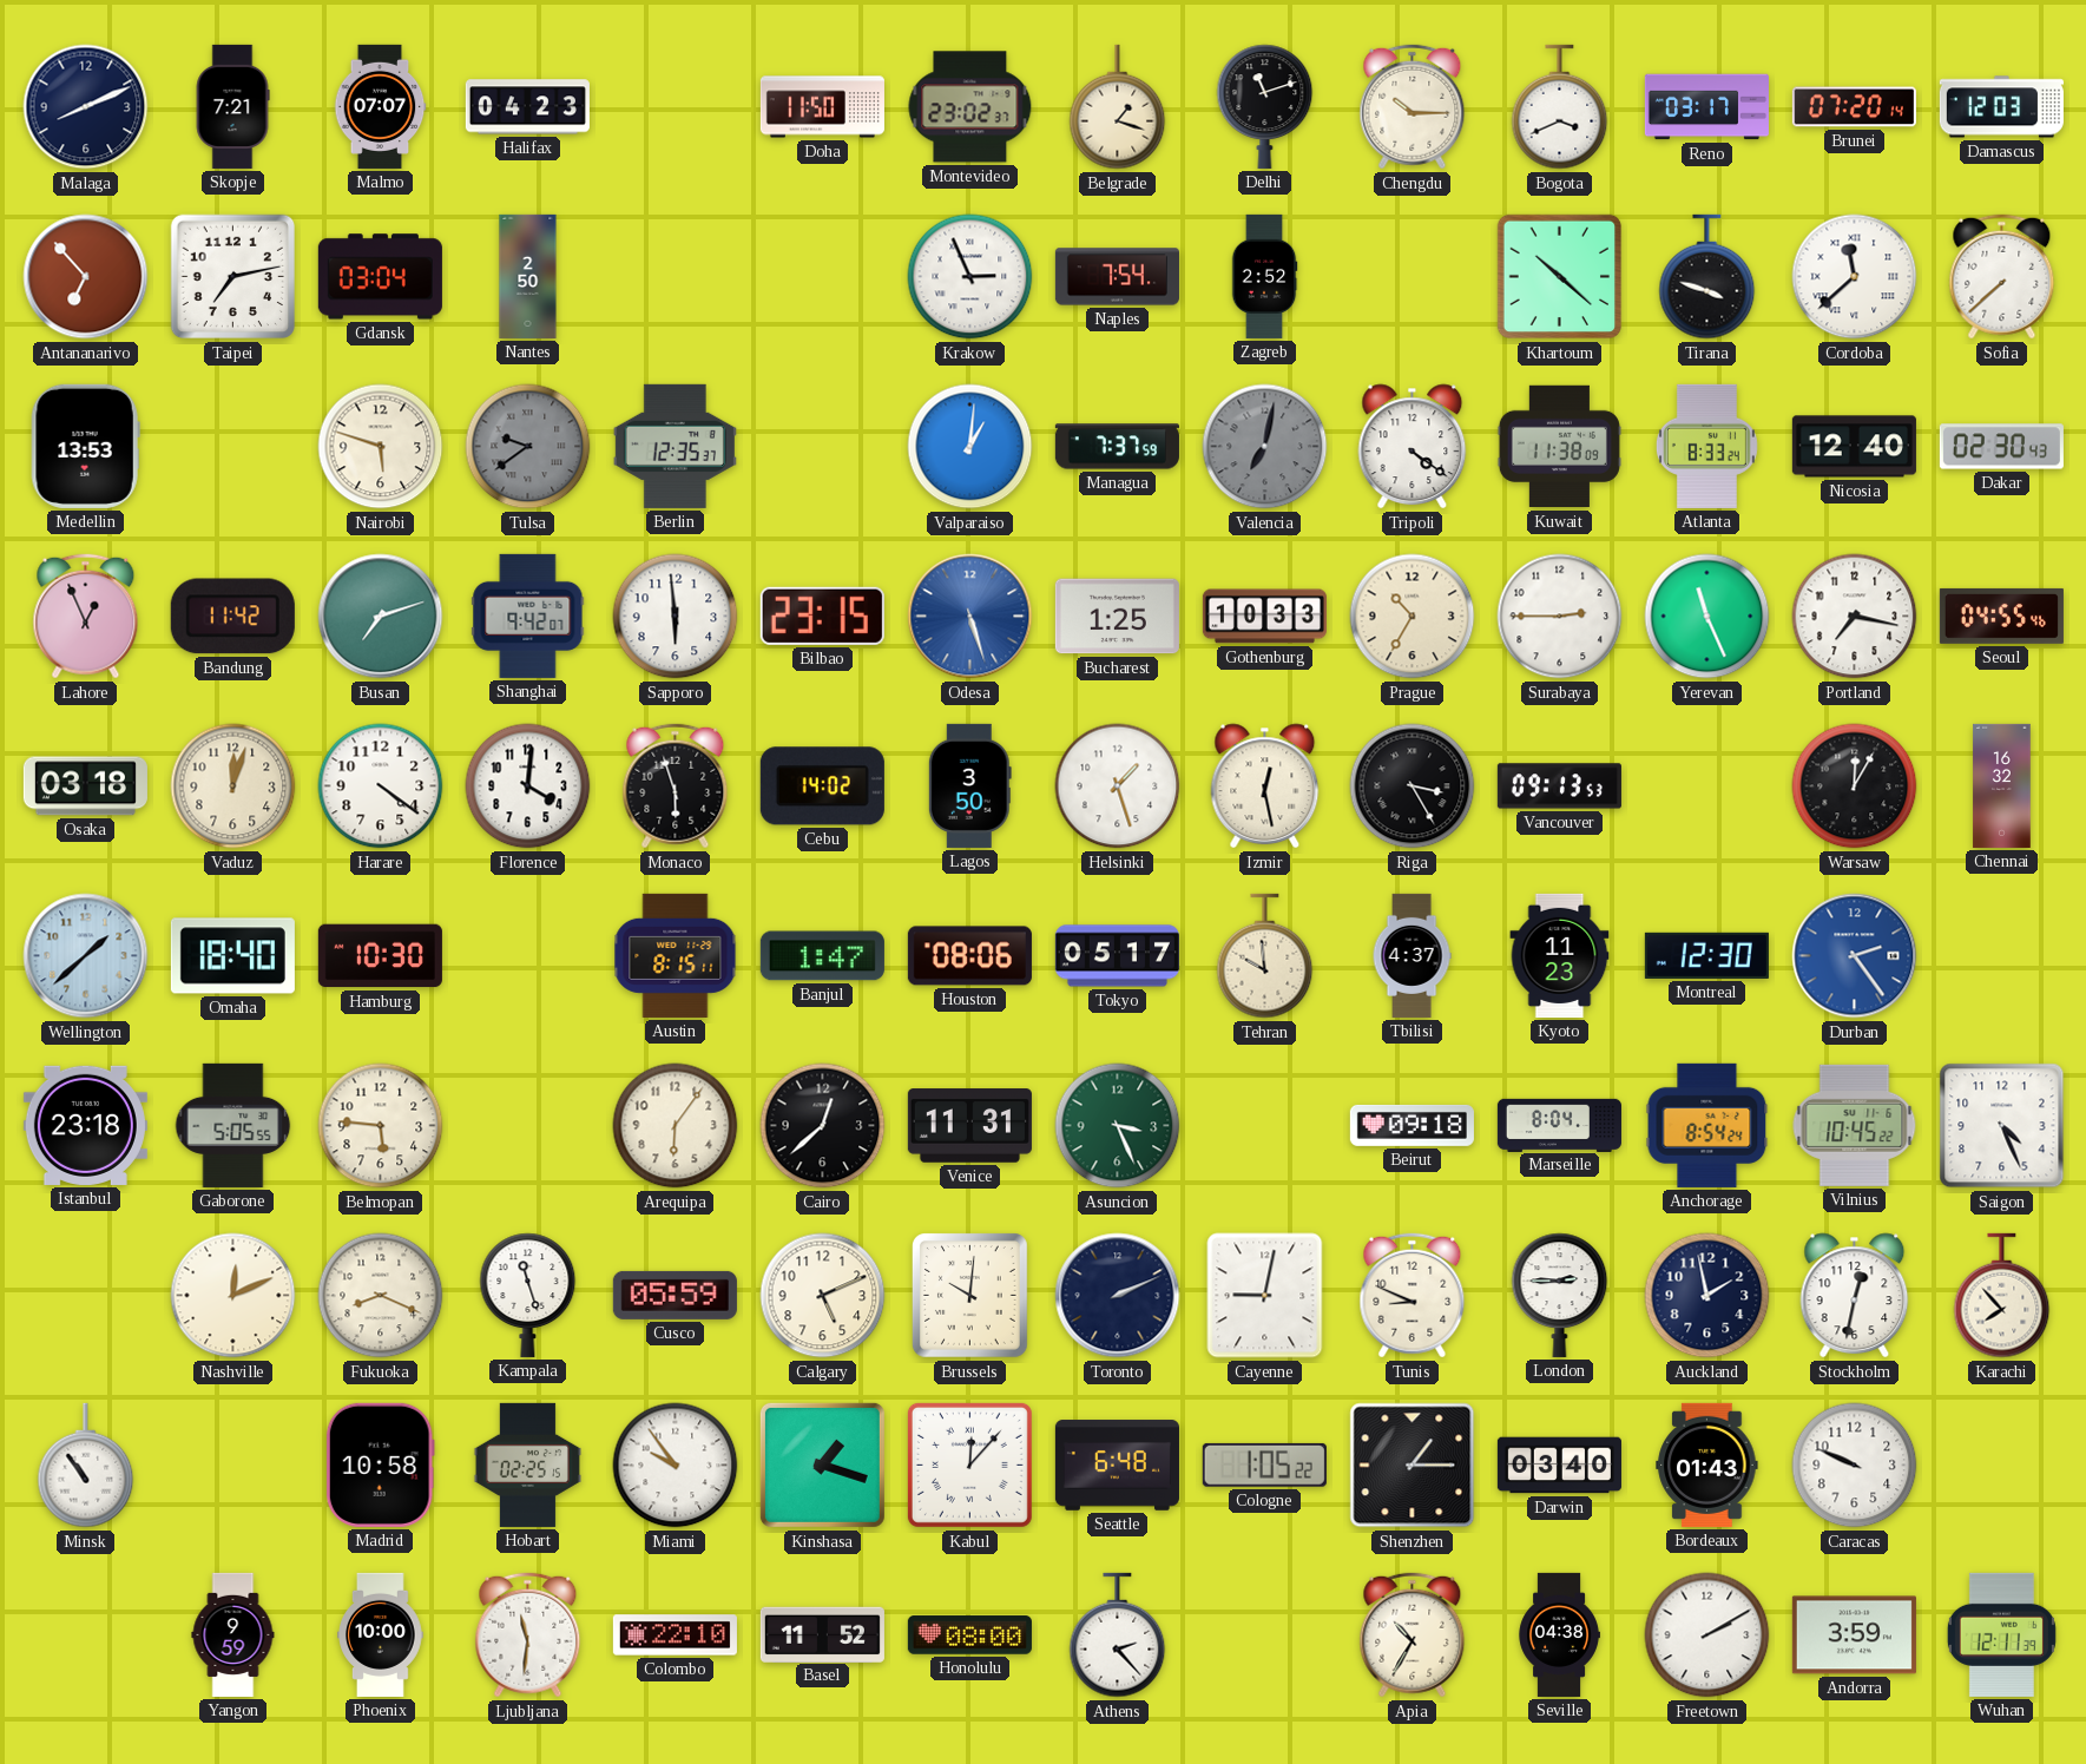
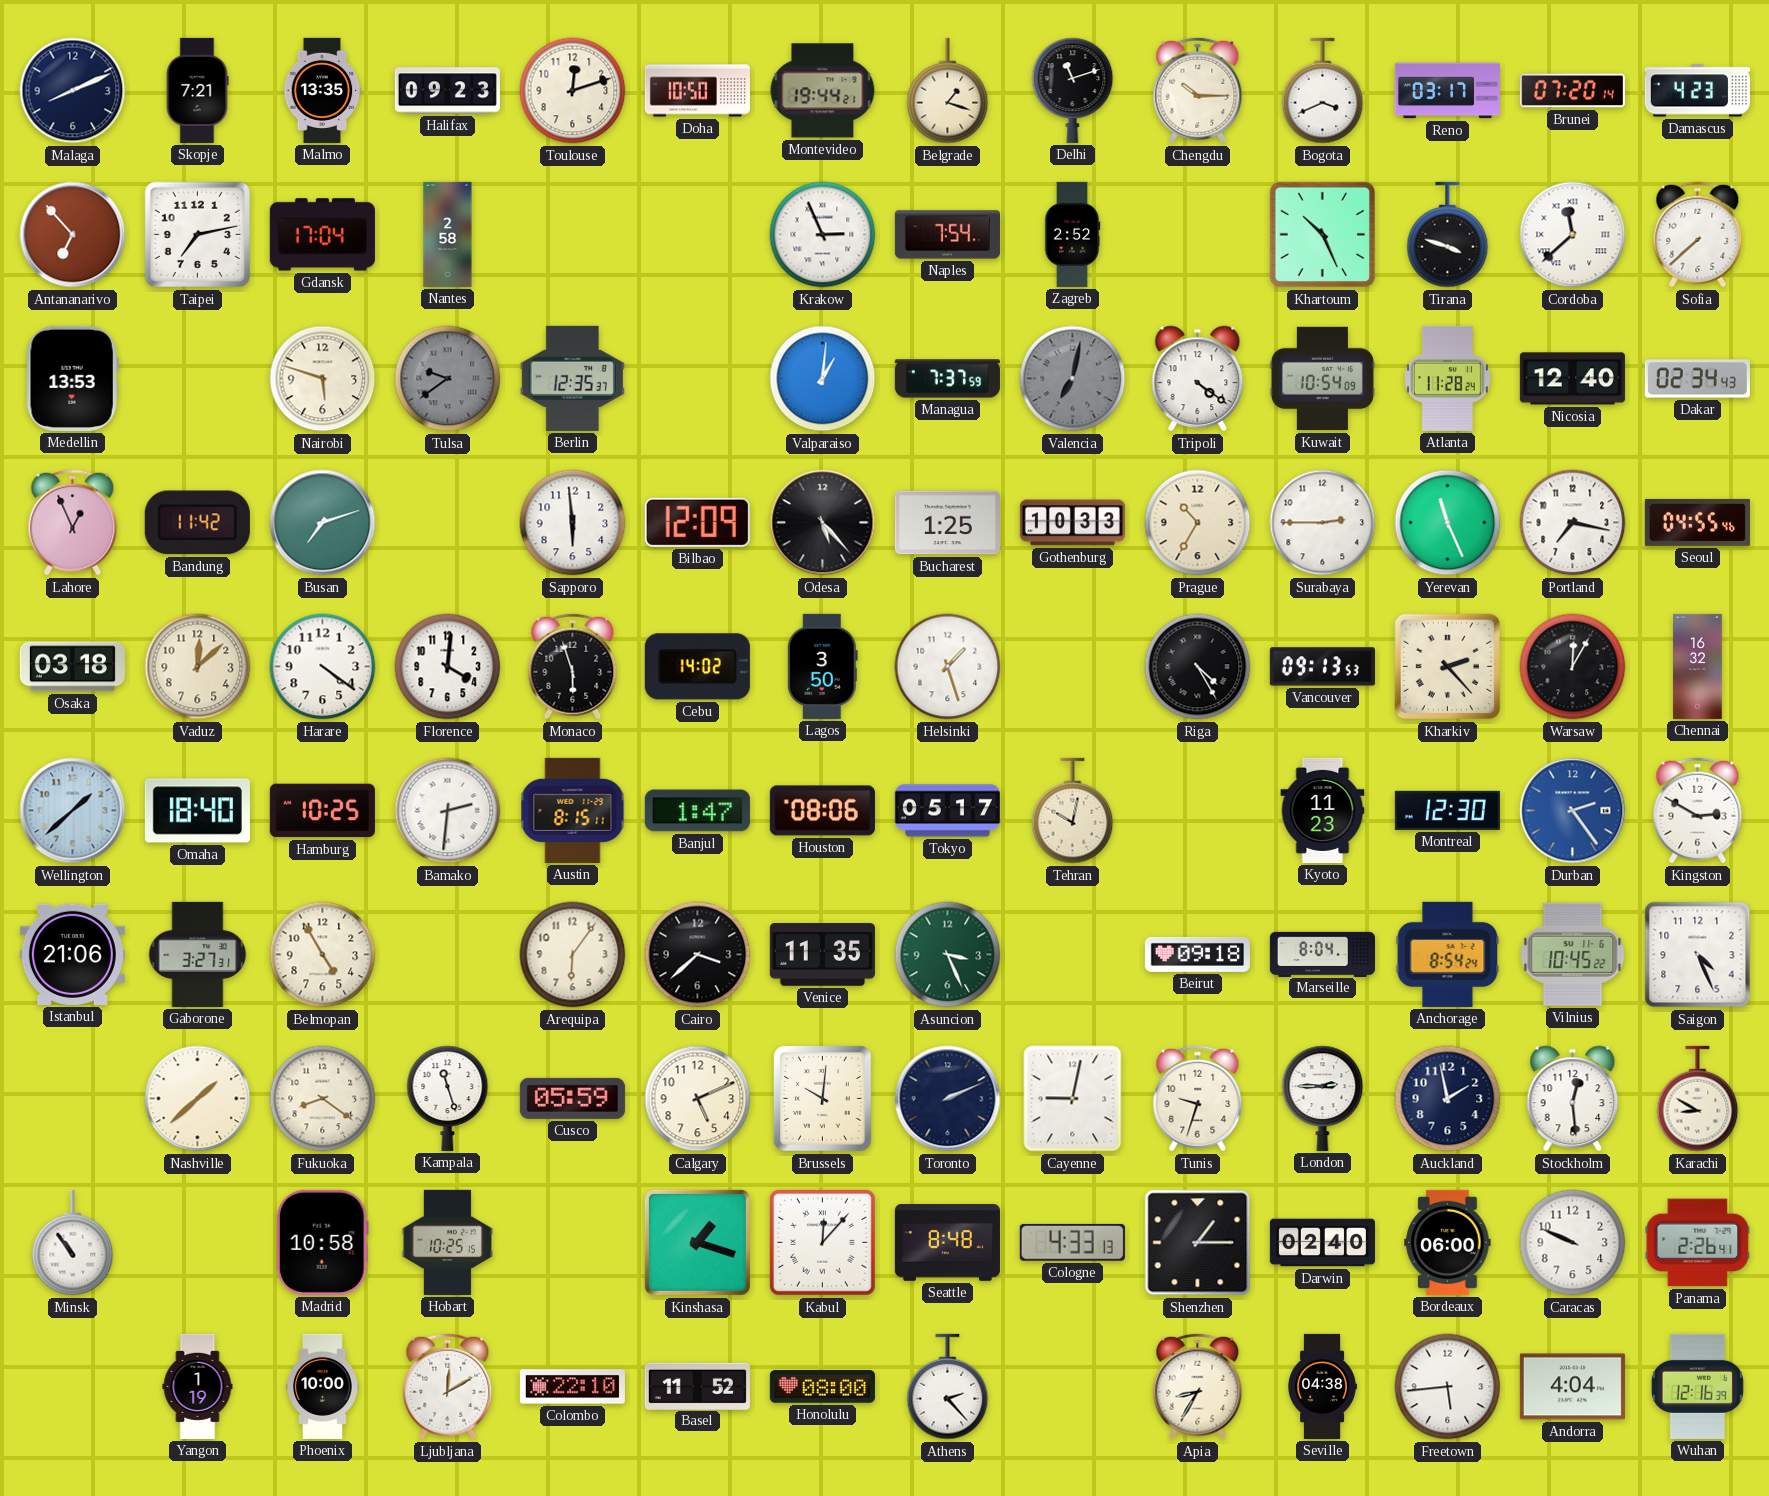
Malmo: 07:07 -> 13:35
Halifax: 04:23 -> 09:23
Toulouse: none -> 12:12
Doha: 11:50 -> 10:50
Montevideo: 23:02 -> 19:44
Damascus: 12:03 -> 4:23
Gdansk: 03:04 -> 17:04
Nantes: 2:50 -> 2:58
Khartoum: 10:22 -> 10:26
Kuwait: 11:38 -> 10:54
Atlanta: 8:33 -> 11:28
Dakar: 02:30 -> 02:34
Shanghai: 9:42 -> none
Bilbao: 23:15 -> 12:09
Odesa: 5:27 -> 5:23
Odesa dial: blue -> black
Vaduz: 12:03 -> 12:08
Izmir: 12:28 -> none
Riga: 3:25 -> 4:25
Kharkiv: none -> 2:23
Hamburg: 10:30 -> 10:25
Bamako: none -> 2:31
Tehran: 9:59 -> 10:02
Tbilisi: 4:37 -> none
Kingston: none -> 2:50
Istanbul: 23:18 -> 21:06
Gaborone: 5:05 -> 3:27
Belmopan: 5:46 -> 4:55
Cairo: 12:38 -> 3:38
Venice: 11:31 -> 11:35
Nashville: 12:11 -> 1:38
Fukuoka: 8:19 -> 8:21
Tunis: 8:49 -> 9:33
Stockholm: 12:32 -> 12:29
Karachi: 7:53 -> 8:50
Hobart: 02:25 -> 10:25
Miami: 9:54 -> none
Seattle: 6:48 -> 8:48
Cologne: 1:05 -> 4:33
Darwin: 03:40 -> 02:40
Bordeaux: 01:43 -> 06:00
Panama: none -> 2:26
Yangon: 9:59 -> 1:19
Ljubljana: 11:31 -> 12:10
Apia: 10:35 -> 8:35
Freetown: 2:10 -> 5:44
Andorra: 3:59 -> 4:04
Wuhan: 12:11 -> 12:16
